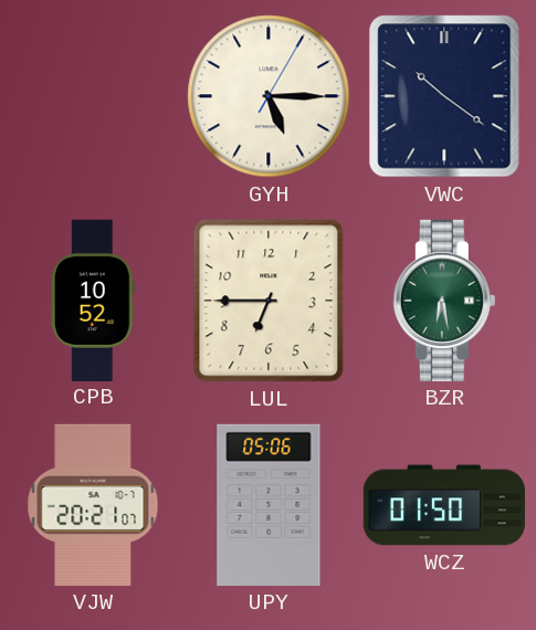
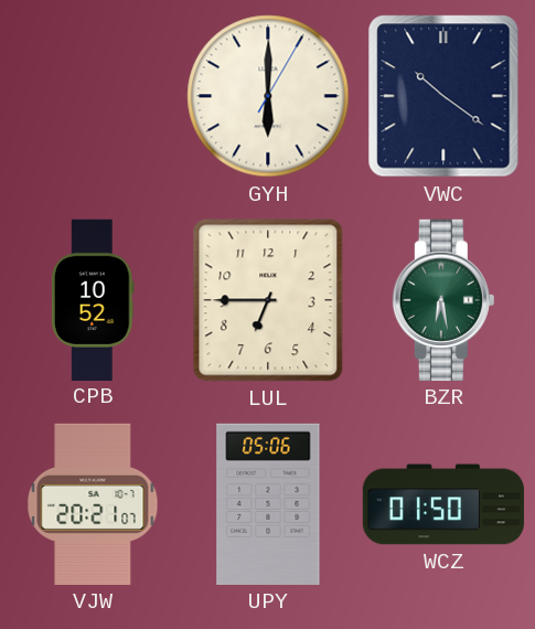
GYH: 5:15 -> 6:00
